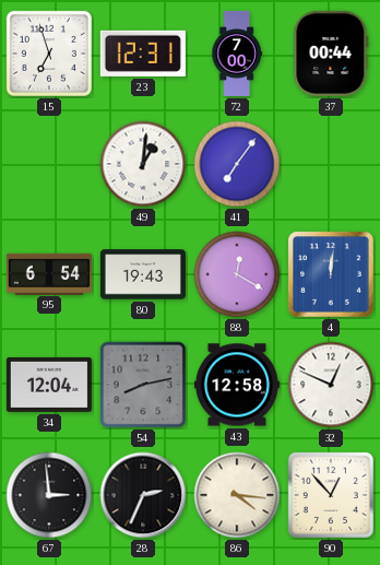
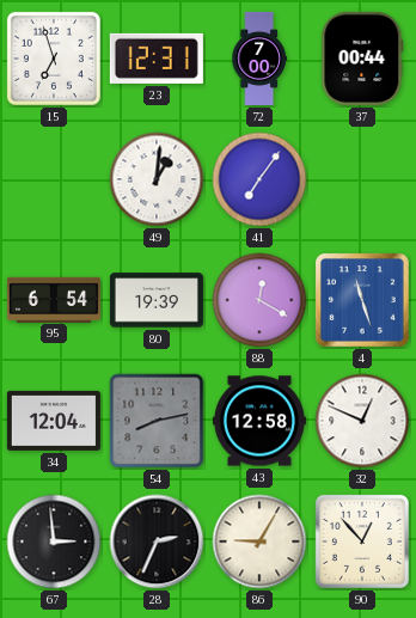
80: 19:43 -> 19:39
4: 12:01 -> 11:27
86: 4:16 -> 9:05
